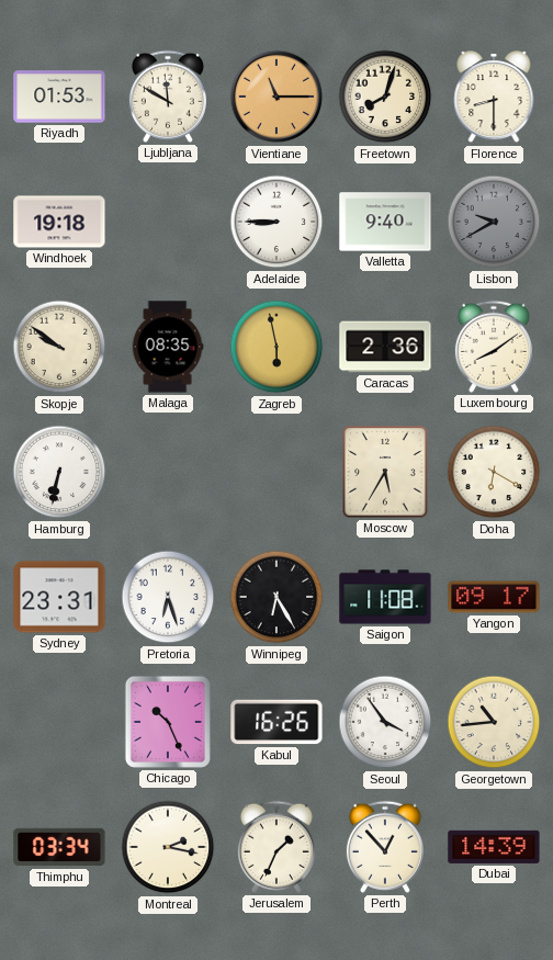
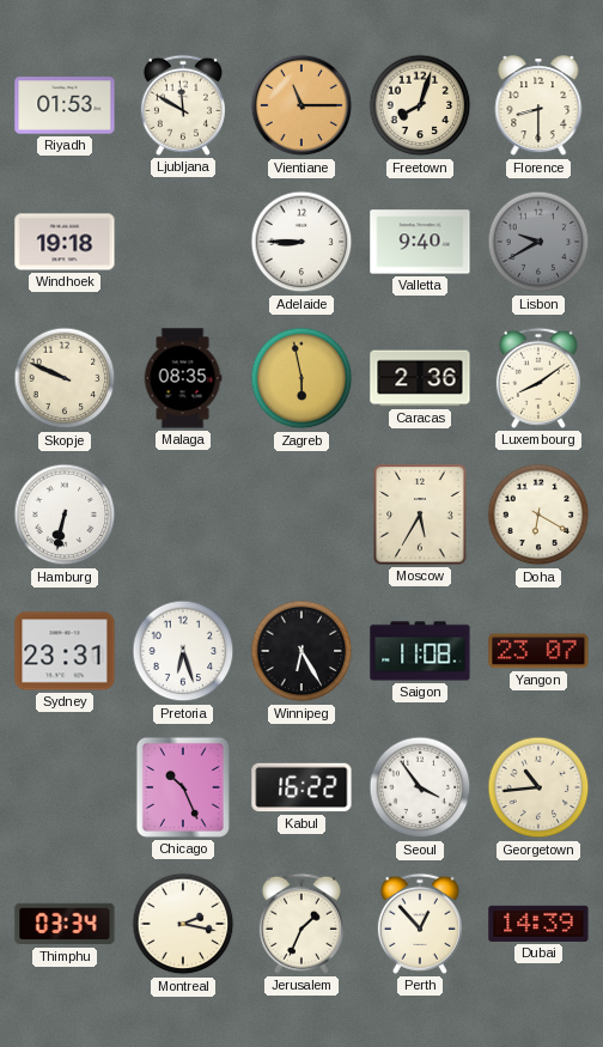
Skopje: 9:51 -> 9:49
Yangon: 09:17 -> 23:07
Kabul: 16:26 -> 16:22
